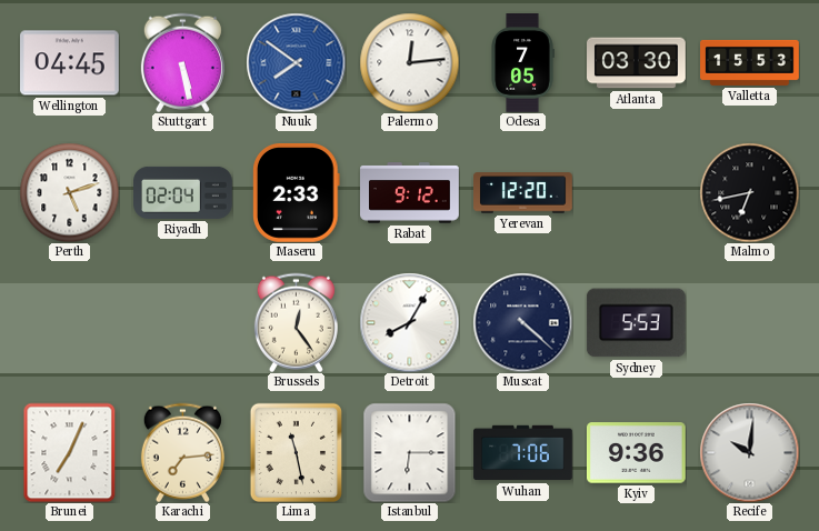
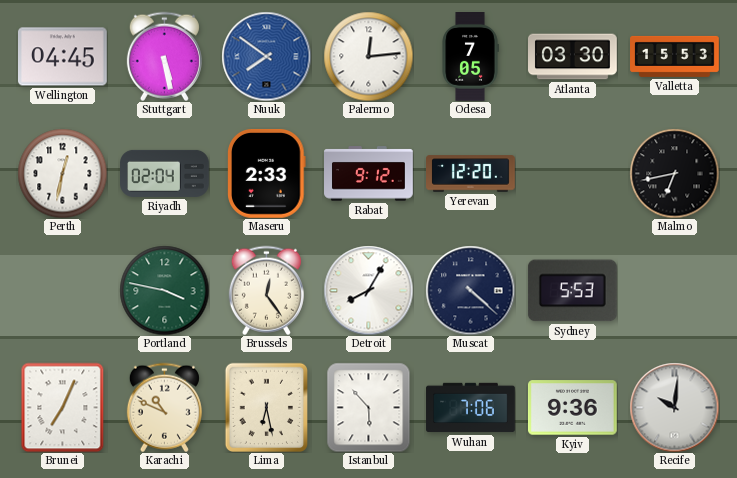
Perth: 5:12 -> 12:32
Portland: none -> 3:47
Karachi: 7:14 -> 10:49
Lima: 11:28 -> 6:28
Istanbul: 6:15 -> 5:53
